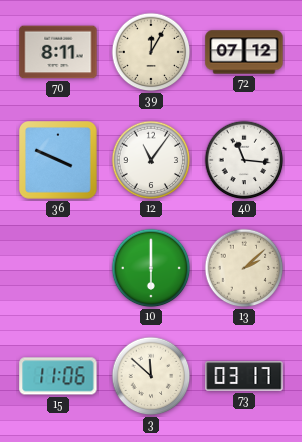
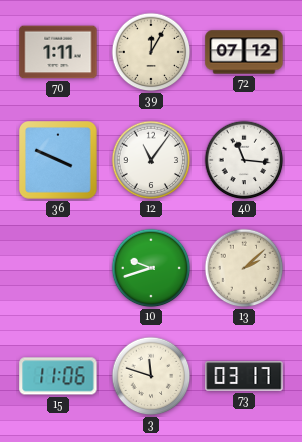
70: 8:11 -> 1:11
10: 6:00 -> 9:42
3: 11:52 -> 11:48
